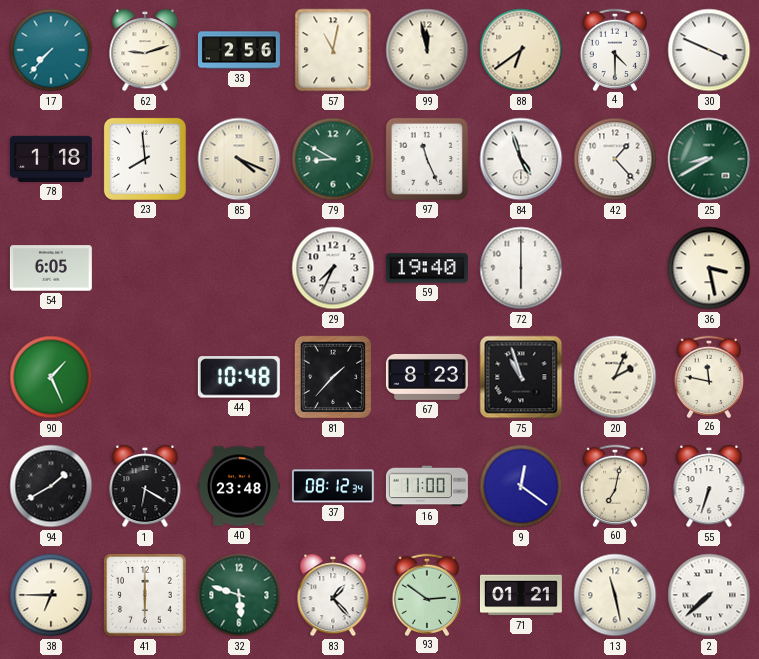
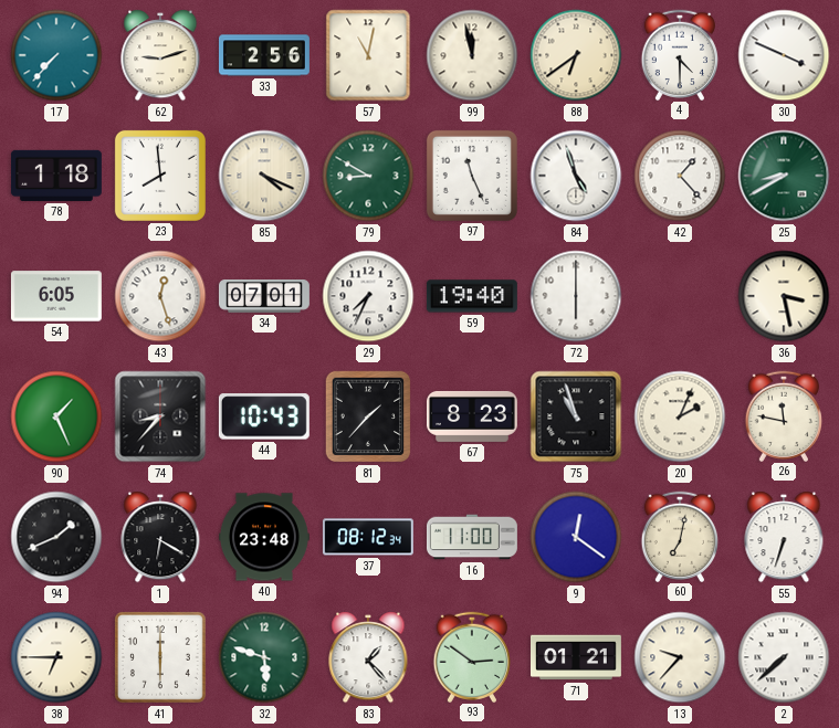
43: none -> 12:27
34: none -> 07:01
74: none -> 8:37
44: 10:48 -> 10:43
94: 1:40 -> 1:41
13: 11:28 -> 9:37
